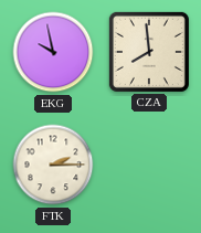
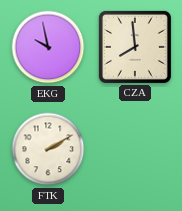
FTK: 2:15 -> 2:10
